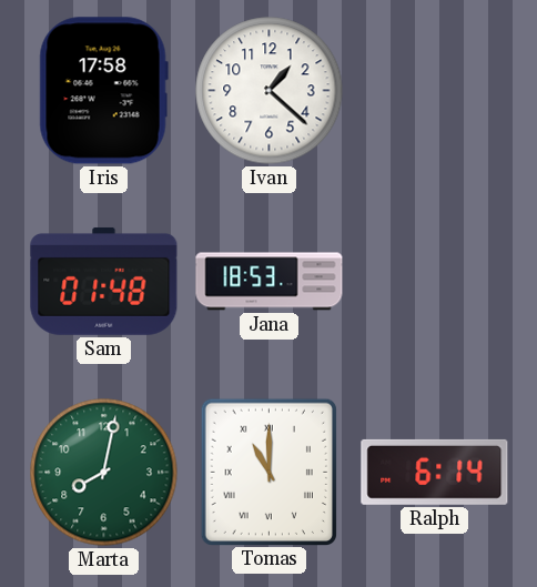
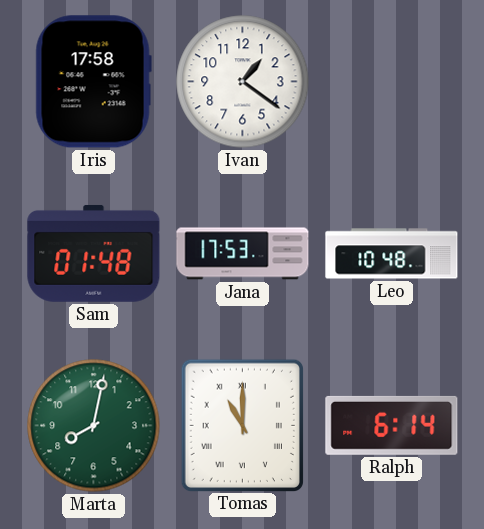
Ivan: 1:22 -> 1:21
Jana: 18:53 -> 17:53
Leo: none -> 10:48
